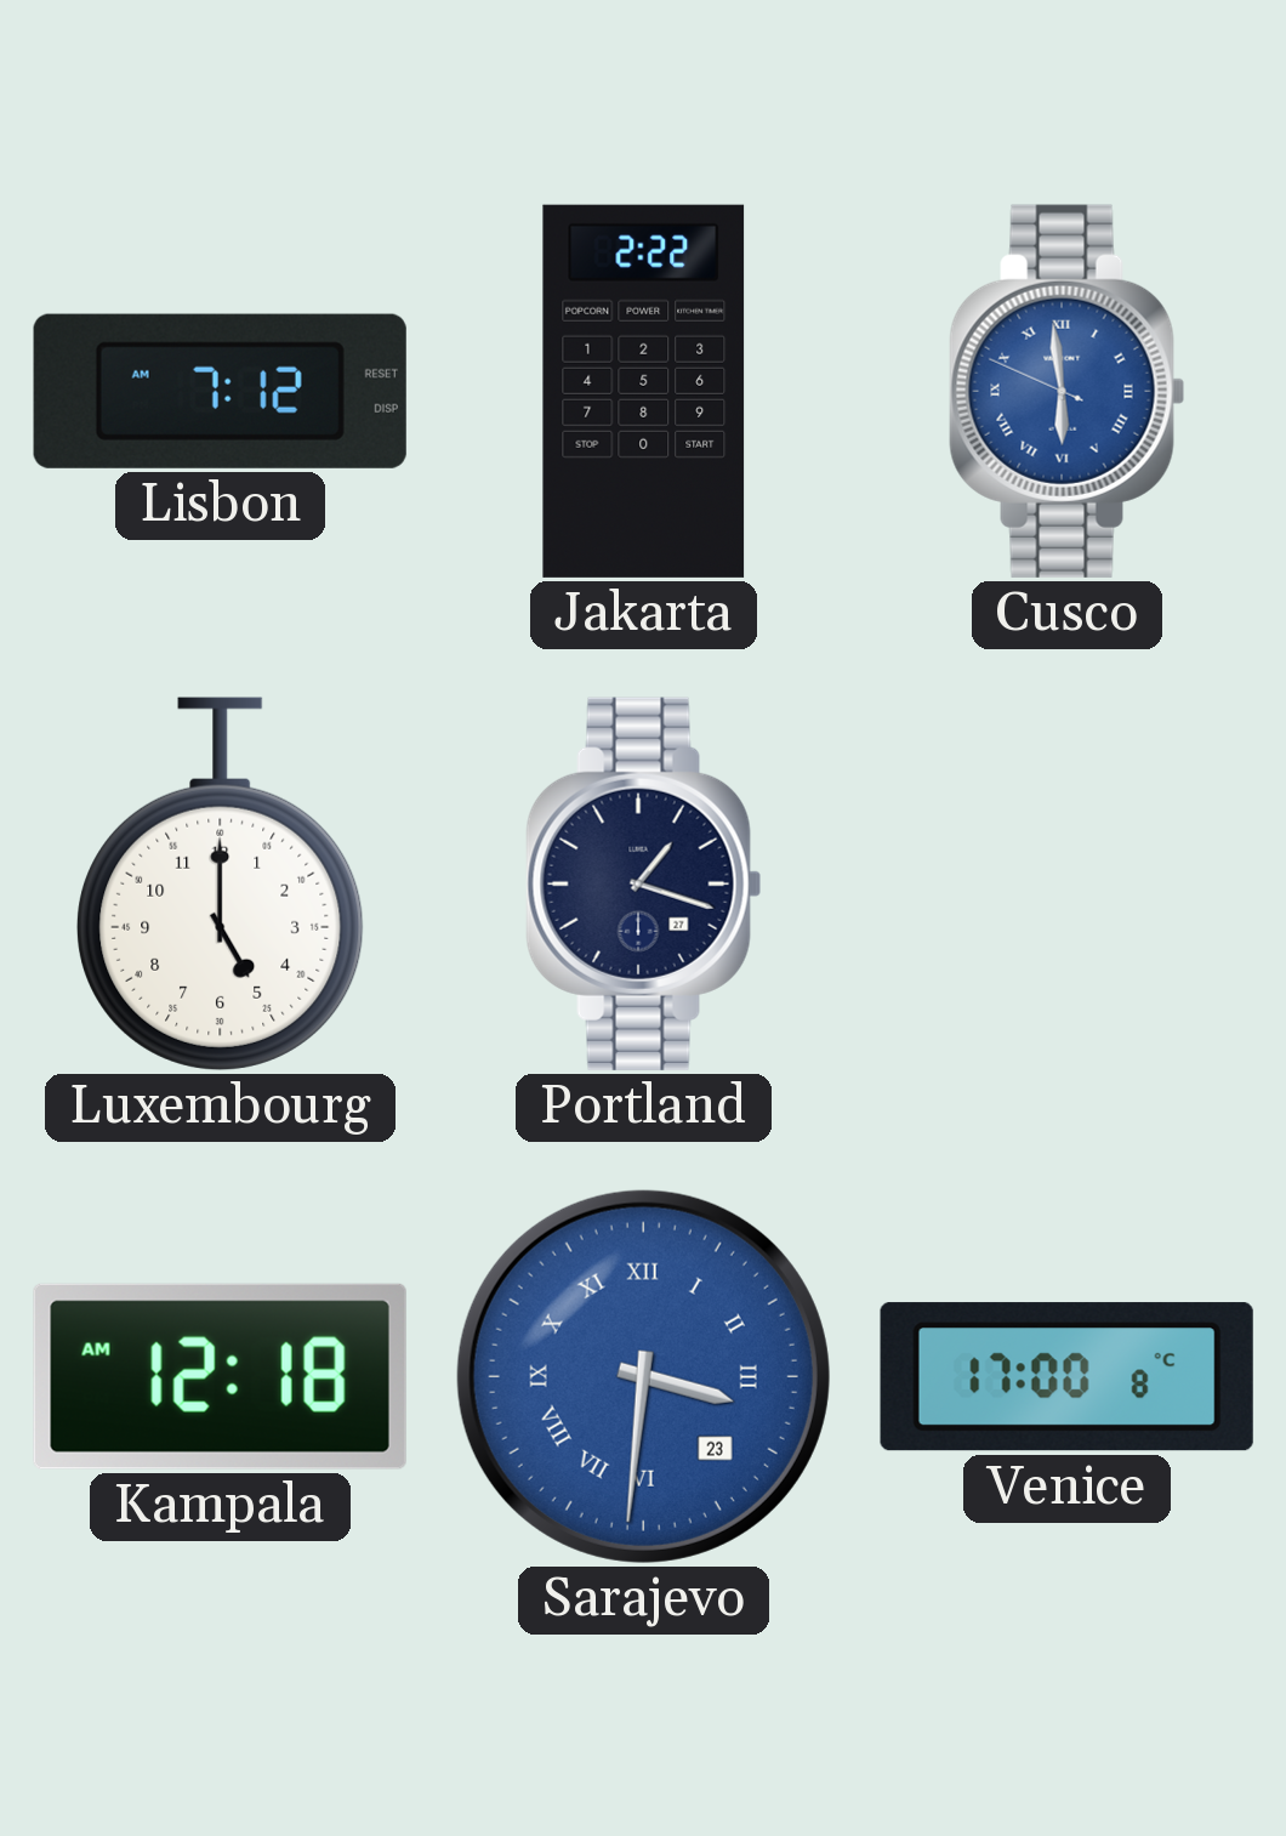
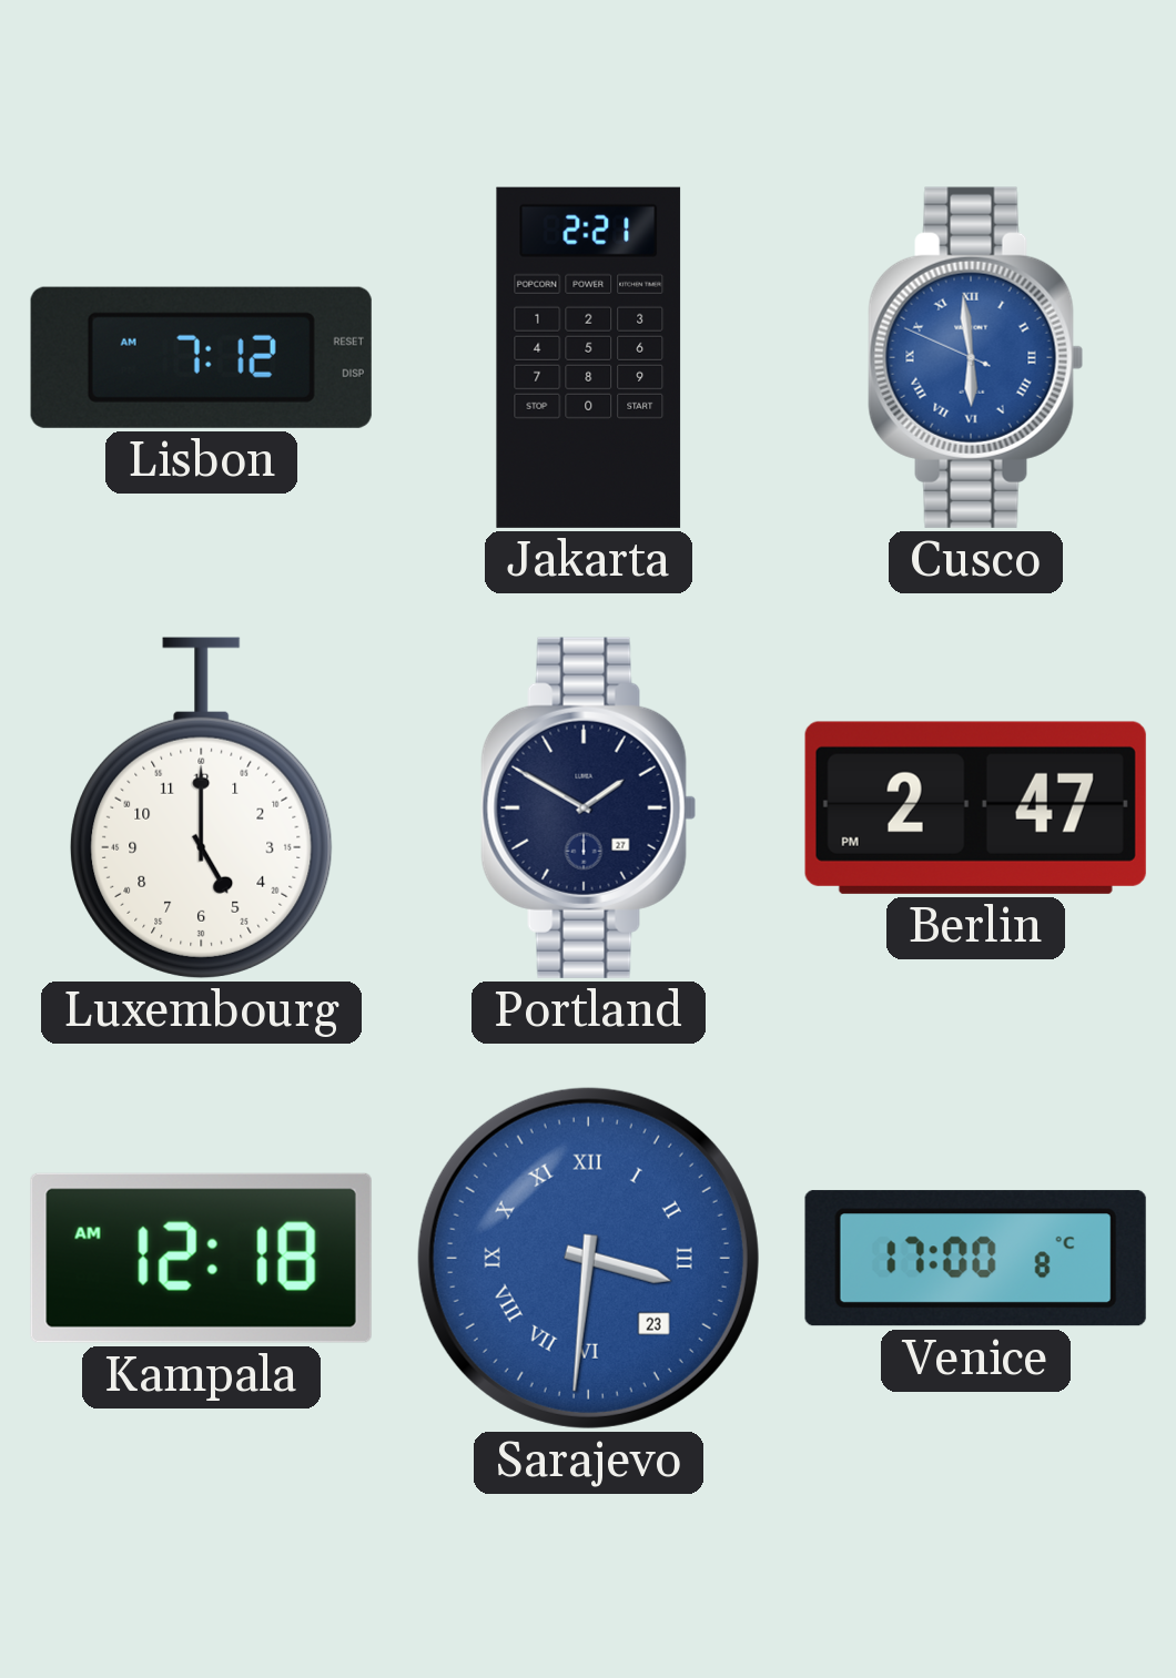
Jakarta: 2:22 -> 2:21
Portland: 1:18 -> 1:50
Berlin: none -> 2:47
